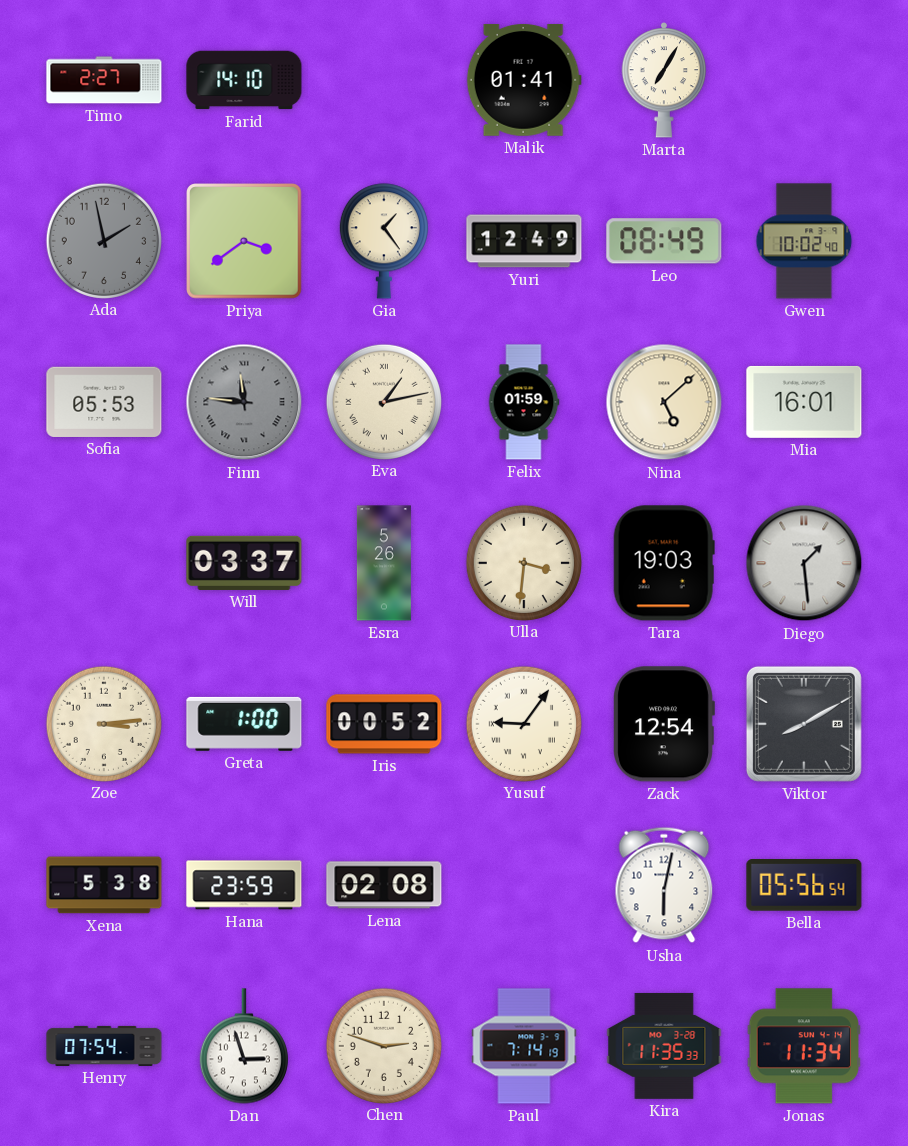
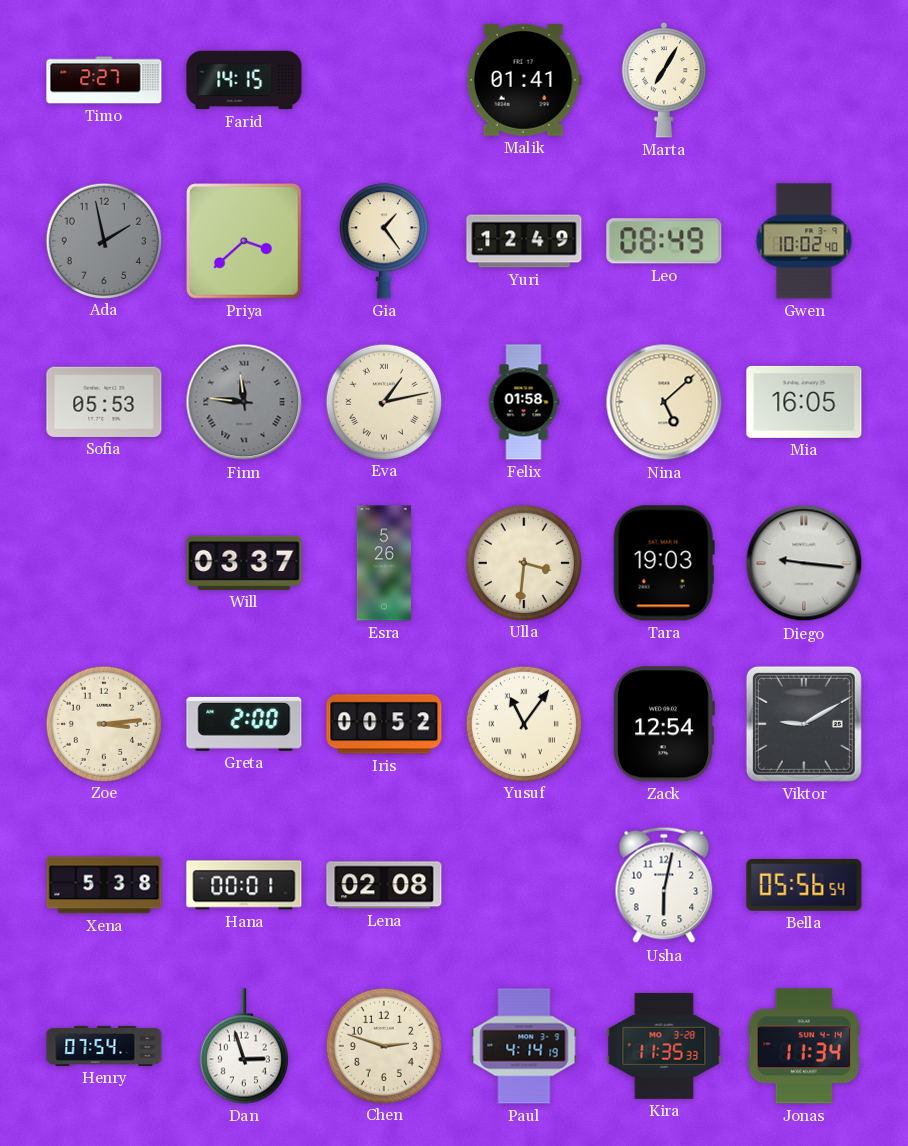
Farid: 14:10 -> 14:15
Priya: 3:39 -> 3:38
Felix: 01:59 -> 01:58
Mia: 16:01 -> 16:05
Diego: 1:29 -> 9:16
Greta: 1:00 -> 2:00
Yusuf: 9:06 -> 11:06
Viktor: 8:10 -> 9:10
Hana: 23:59 -> 00:01
Paul: 7:14 -> 4:14
